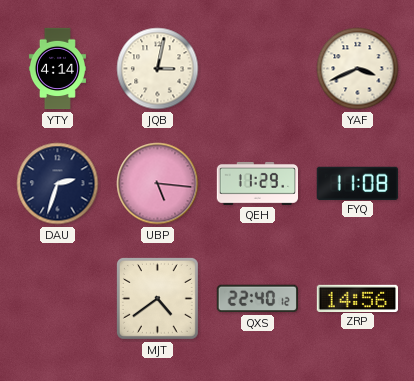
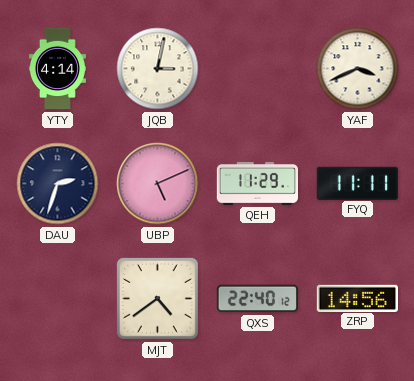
UBP: 5:16 -> 5:11
FYQ: 11:08 -> 11:11
